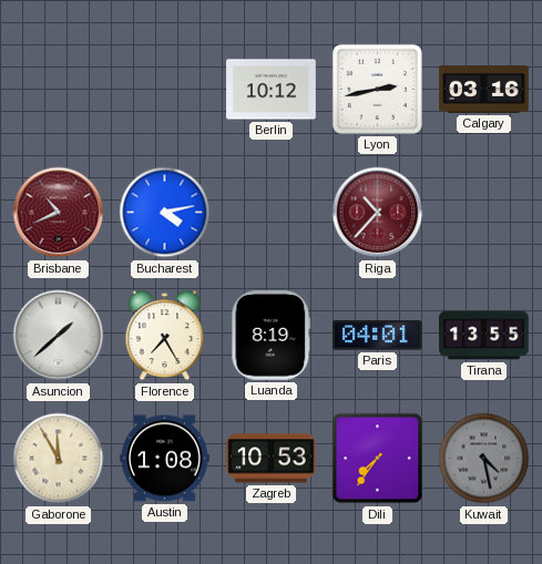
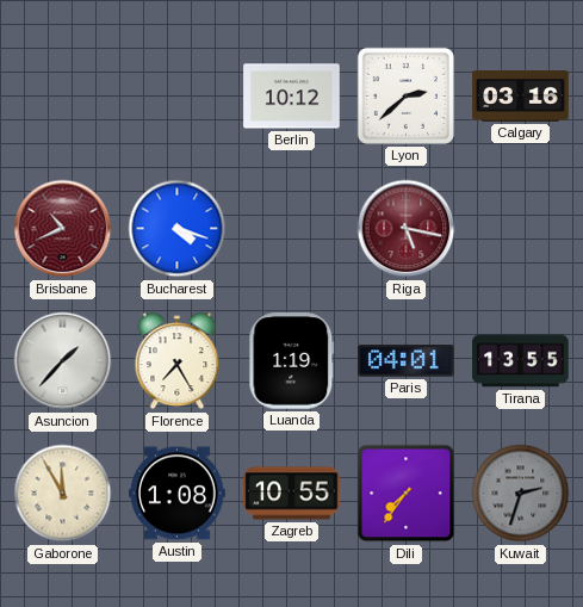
Lyon: 2:43 -> 2:38
Bucharest: 4:13 -> 4:18
Riga: 10:37 -> 5:17
Asuncion: 1:38 -> 1:37
Luanda: 8:19 -> 1:19
Zagreb: 10:53 -> 10:55
Kuwait: 4:28 -> 2:33
